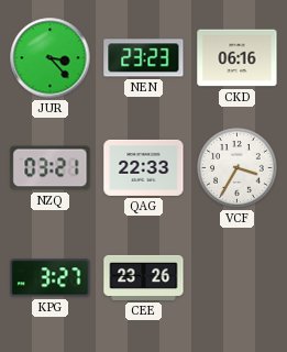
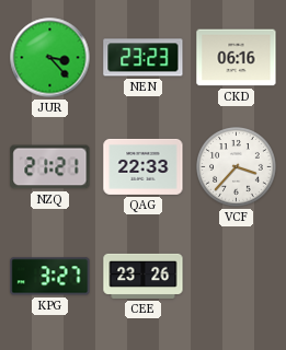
NZQ: 03:21 -> 21:21
VCF: 3:35 -> 3:37
